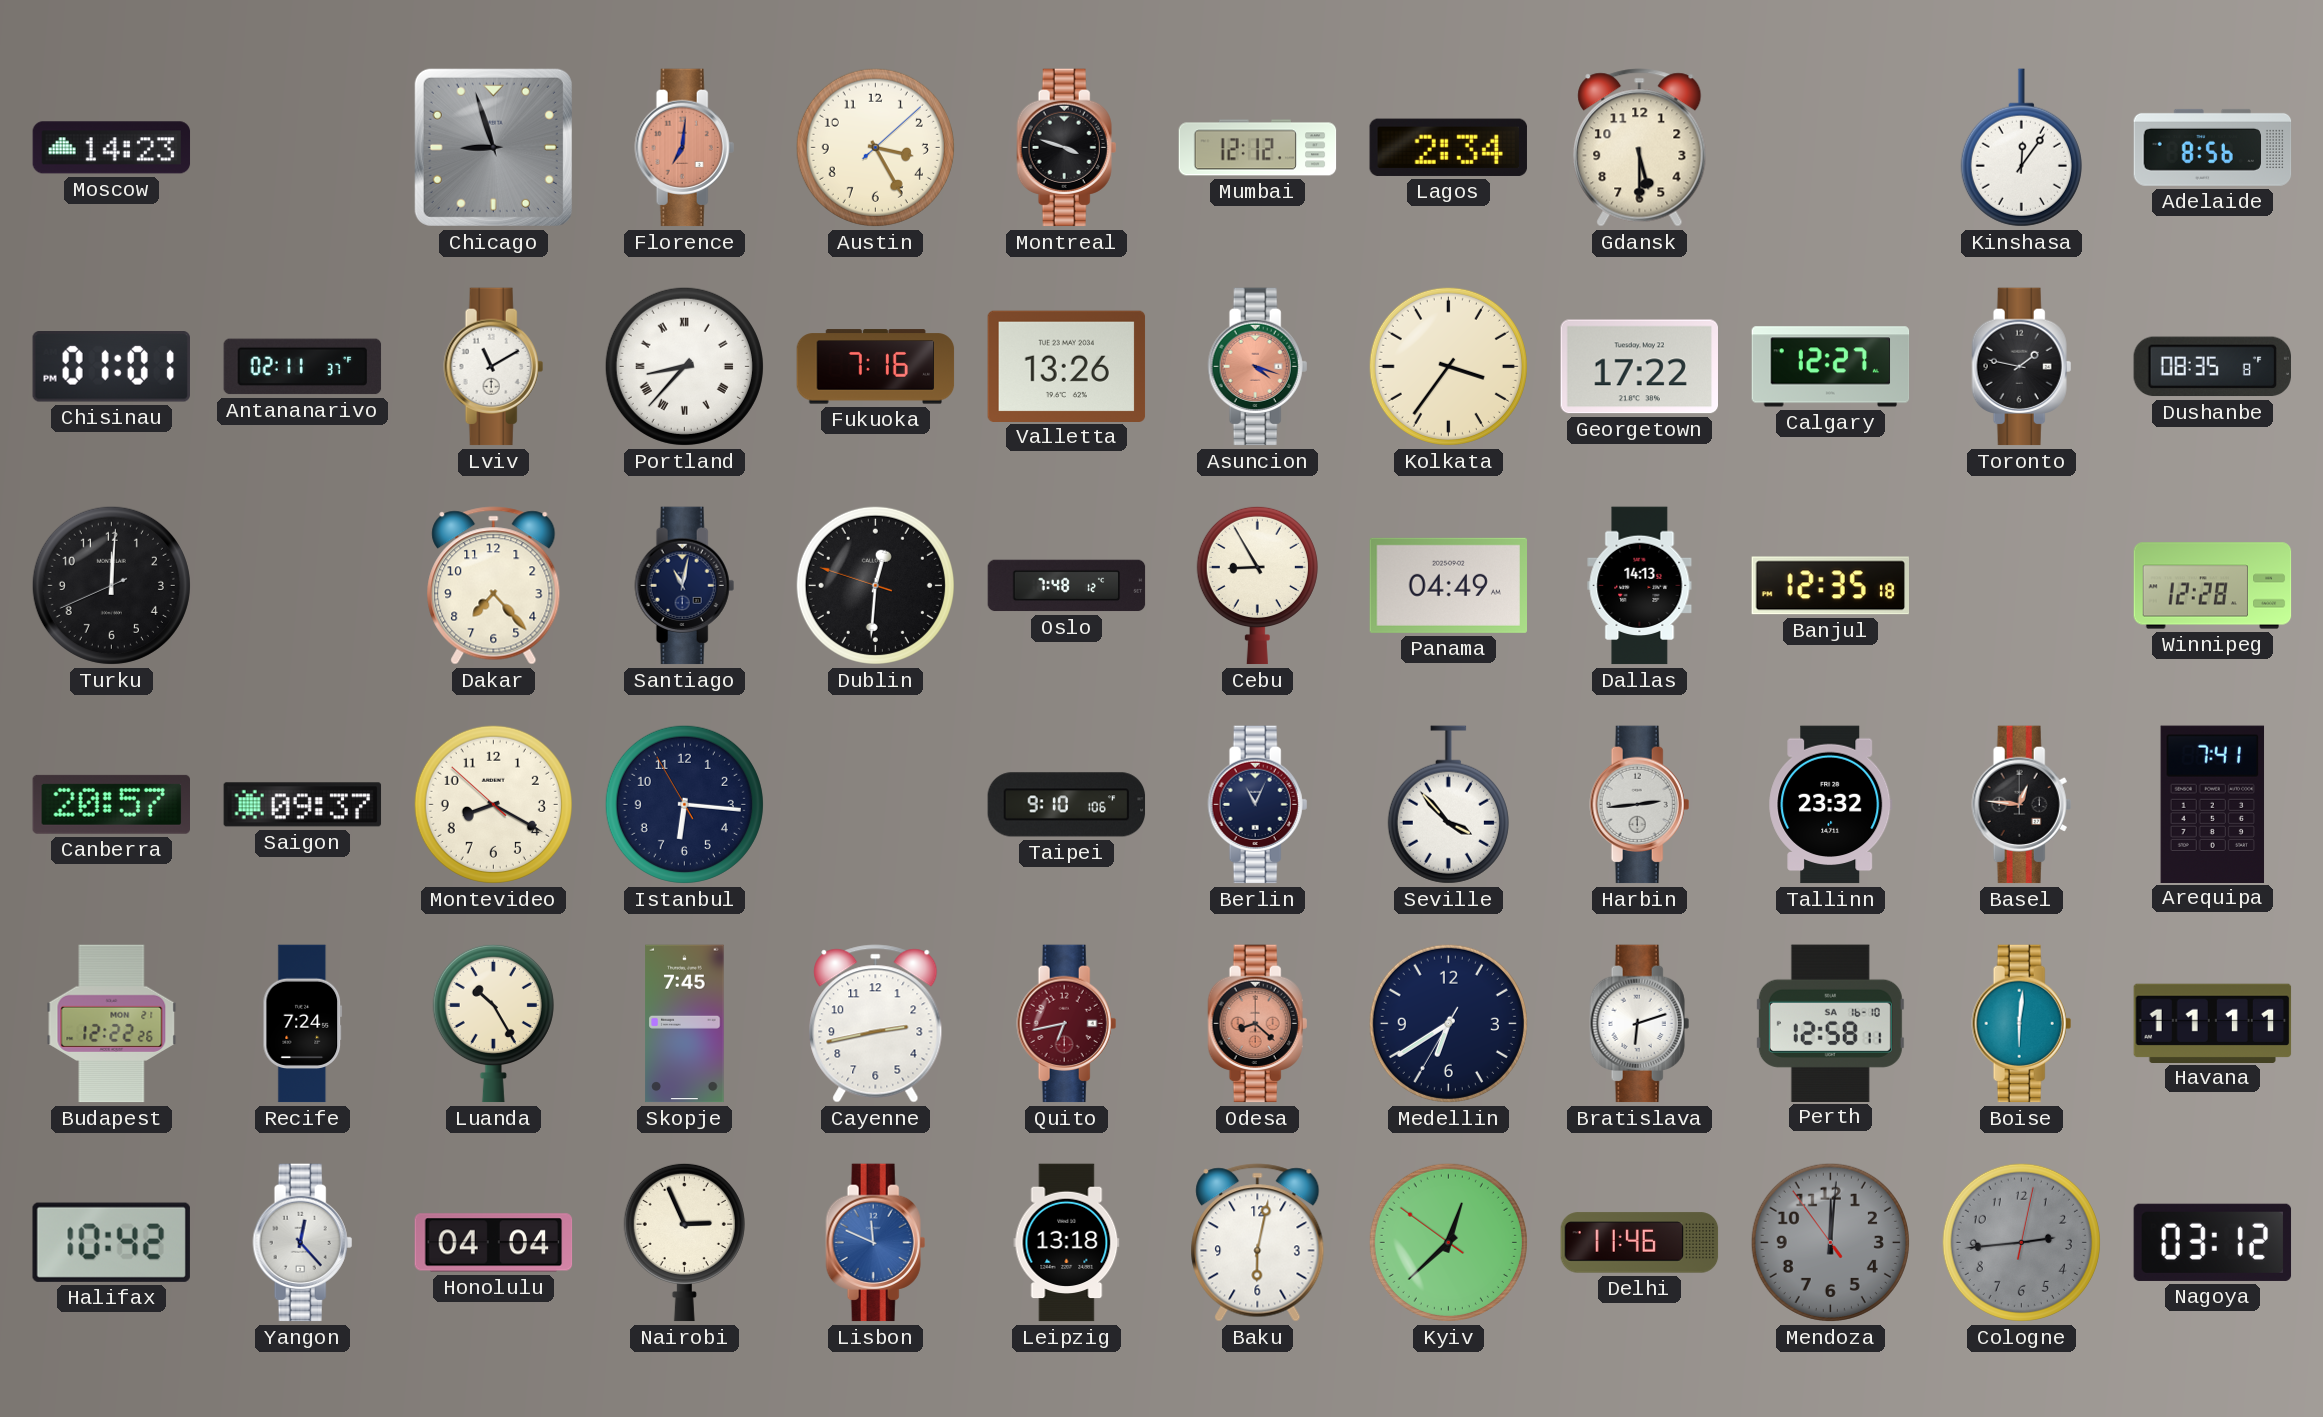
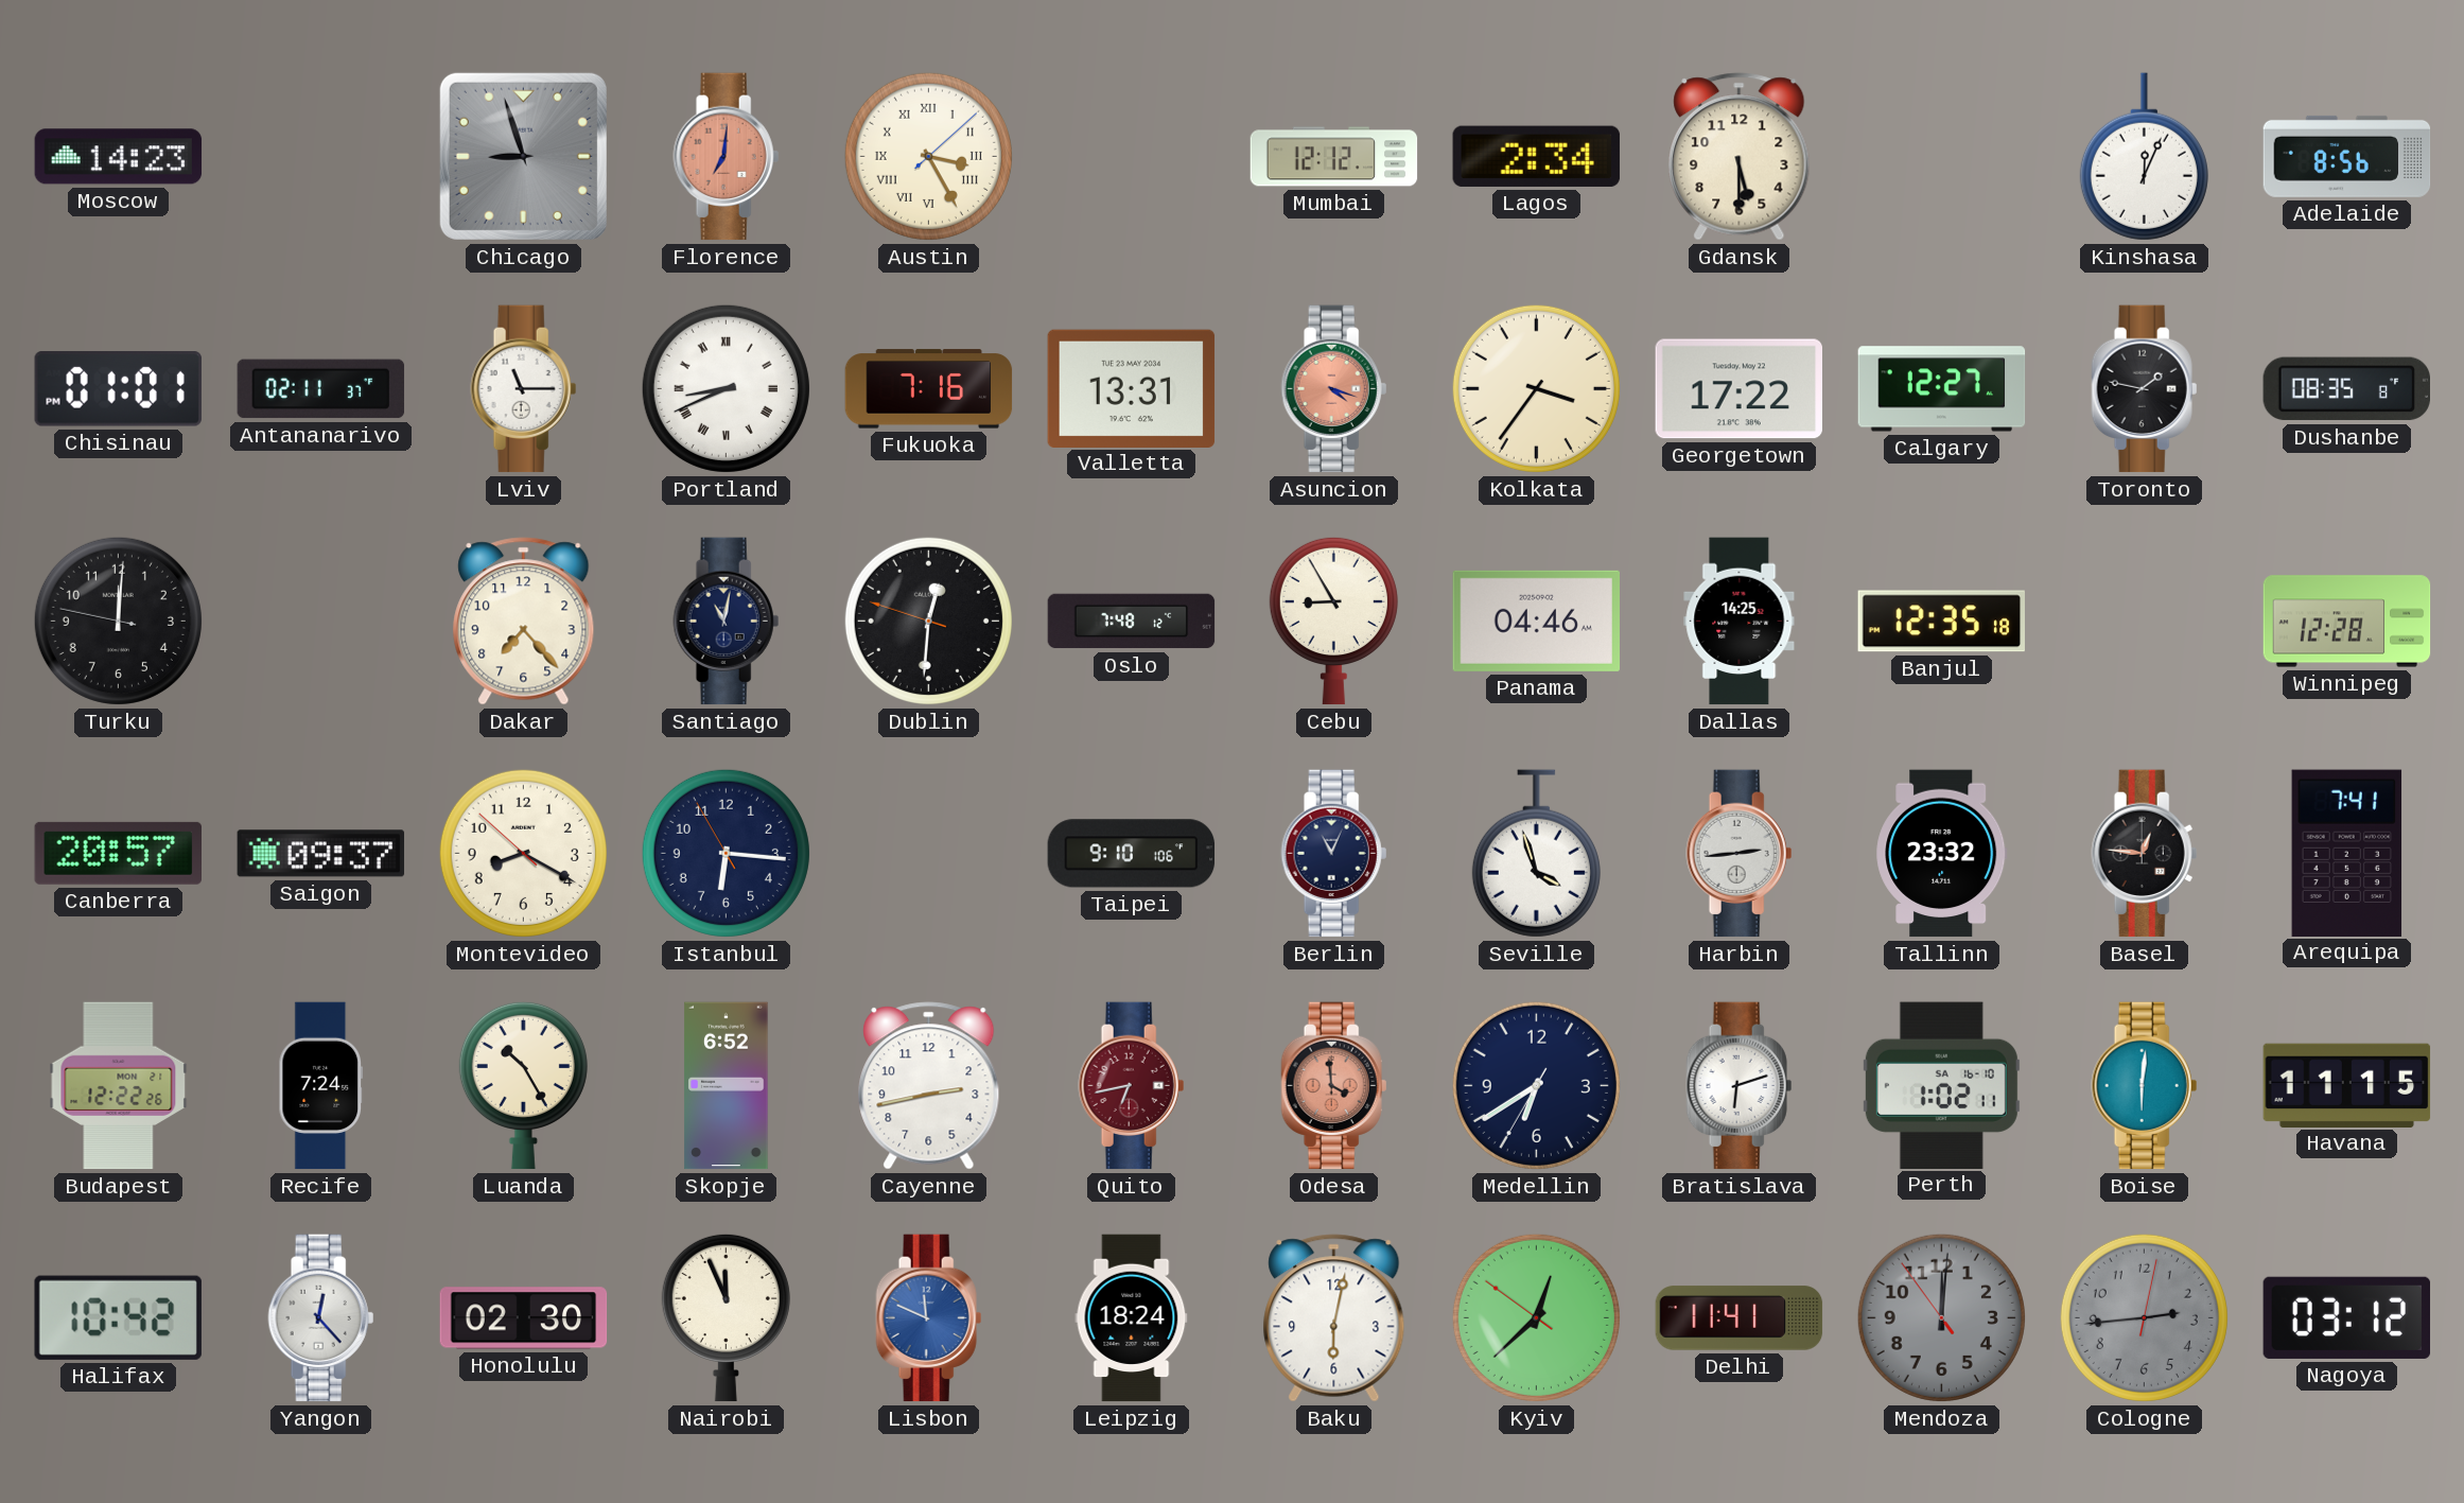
Austin numerals: Arabic -> Roman
Montreal: 3:48 -> none
Kinshasa: 12:06 -> 12:04
Lviv: 11:10 -> 11:15
Portland: 8:37 -> 8:41
Valletta: 13:26 -> 13:31
Turku: 12:00:41 -> 12:00:47
Panama: 04:49 -> 04:46
Dallas: 14:13 -> 14:25
Seville: 3:53 -> 3:57
Skopje: 7:45 -> 6:52
Odesa: 8:22 -> 3:59
Perth: 12:58 -> 1:02
Havana: 11:11 -> 11:15
Honolulu: 04:04 -> 02:30
Nairobi: 2:56 -> 11:56
Leipzig: 13:18 -> 18:24
Delhi: 11:46 -> 11:41
